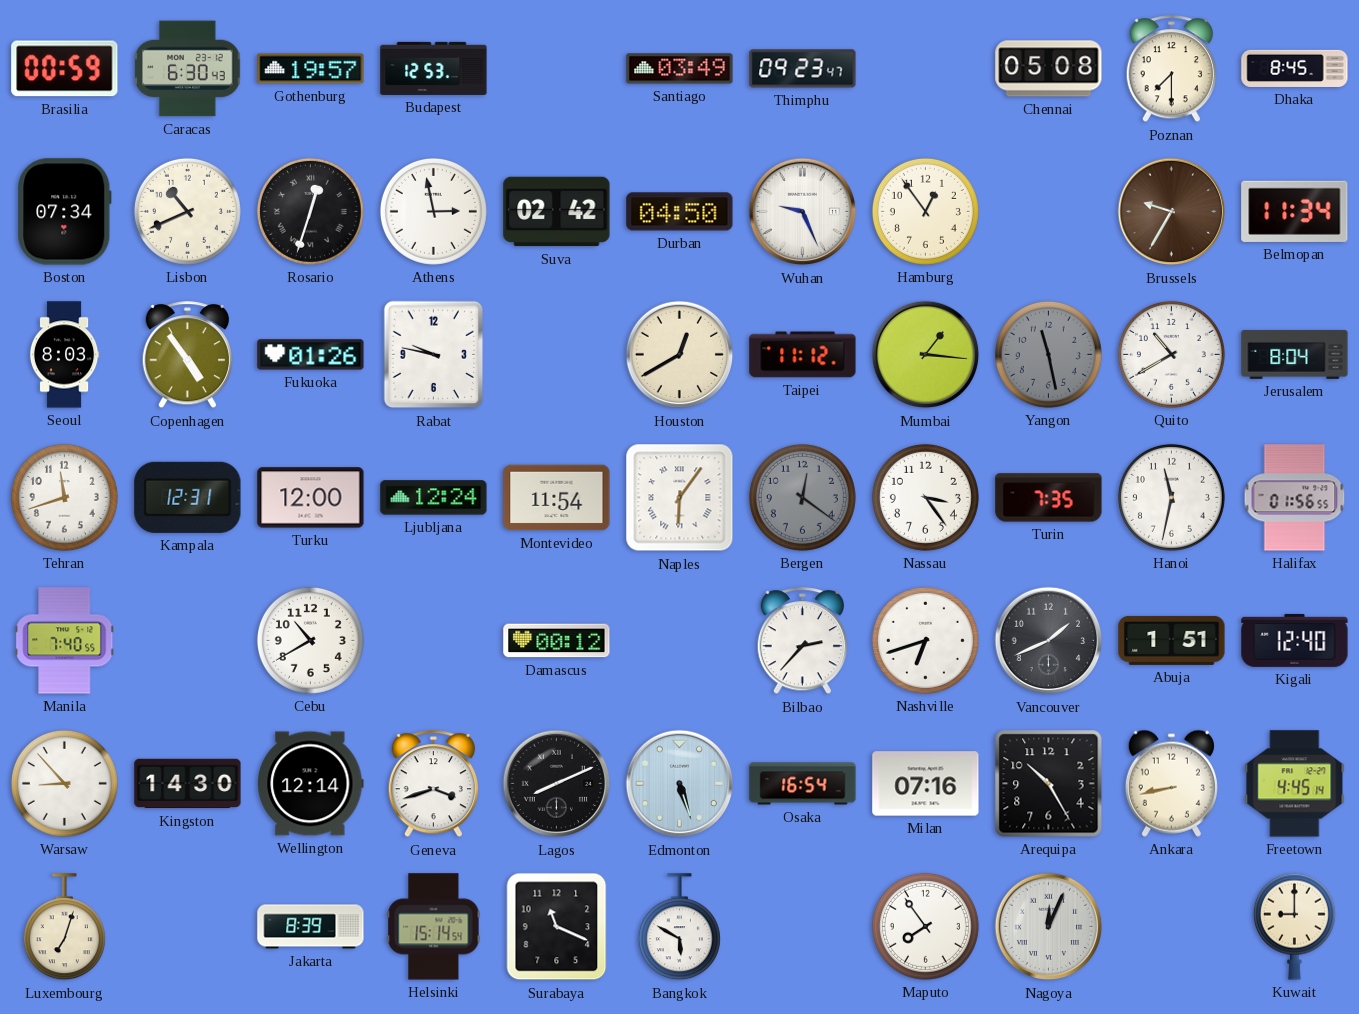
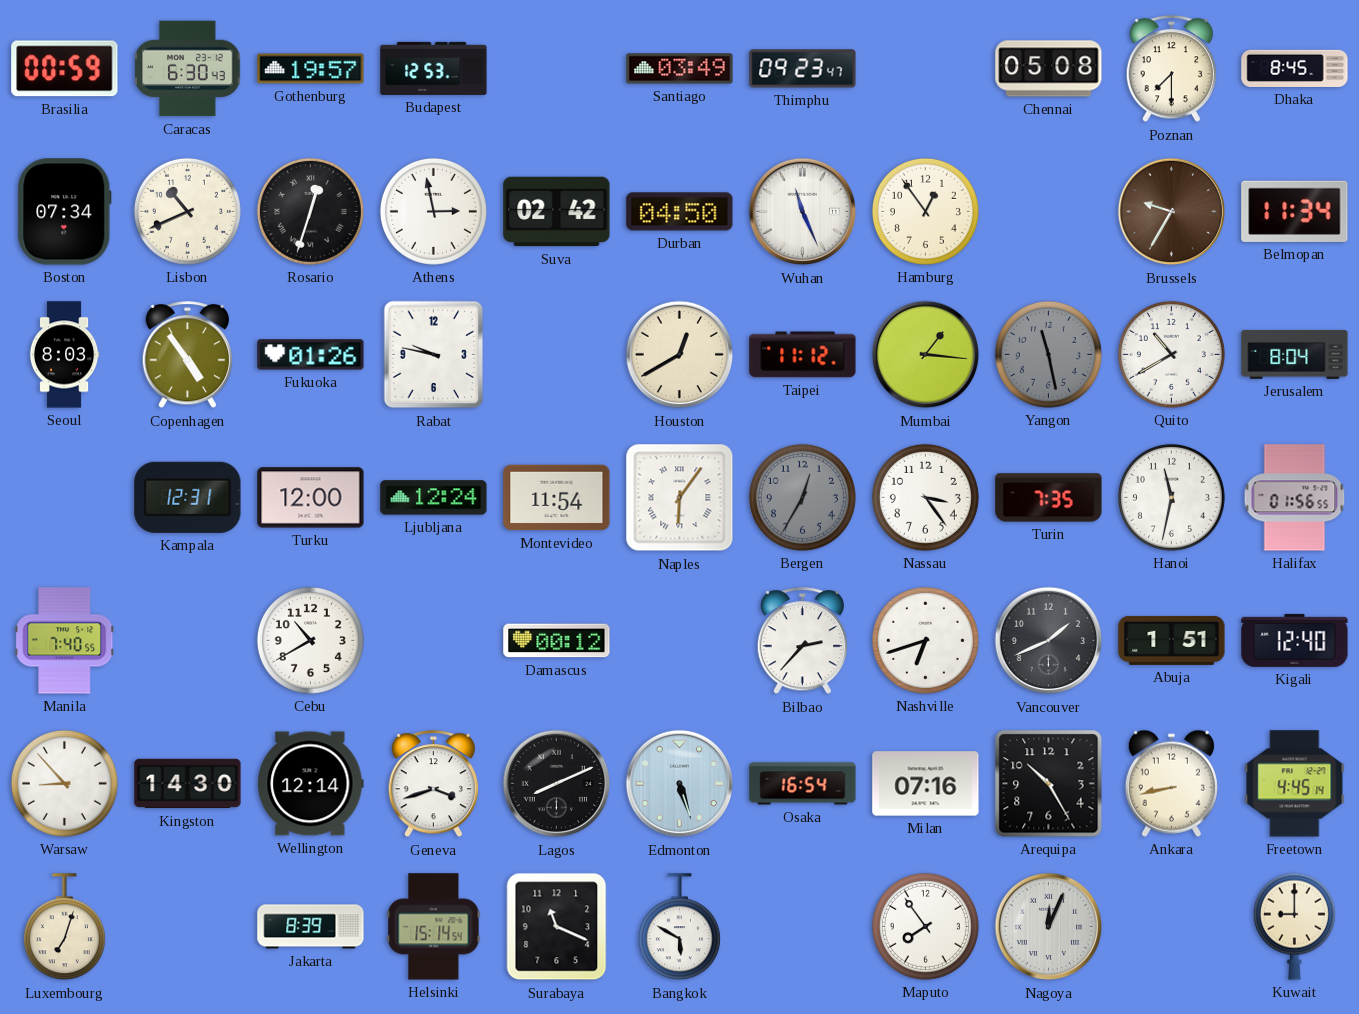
Wuhan: 9:26 -> 11:26
Tehran: 11:42 -> none
Bergen: 12:21 -> 12:35
